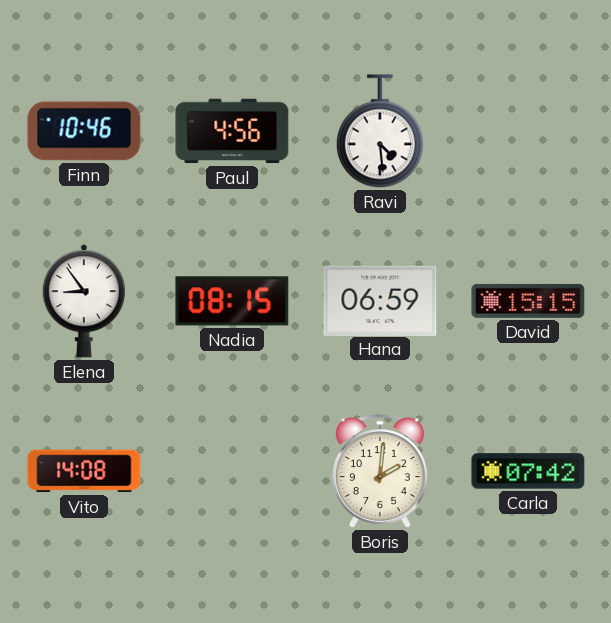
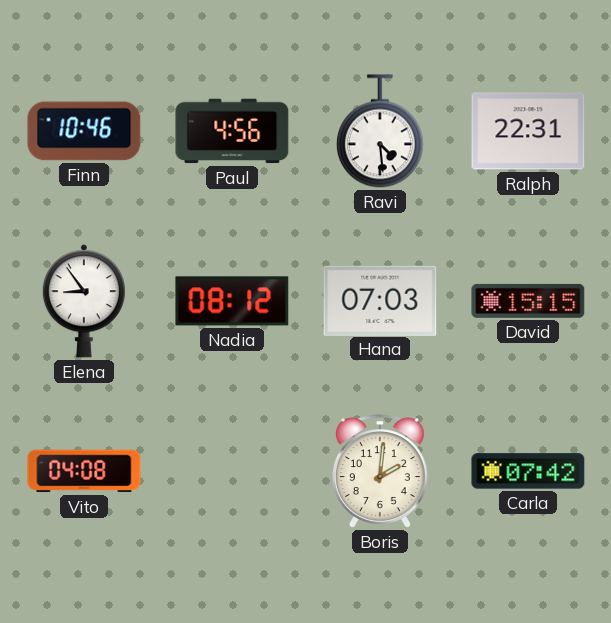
Ralph: none -> 22:31
Nadia: 08:15 -> 08:12
Hana: 06:59 -> 07:03
Vito: 14:08 -> 04:08
